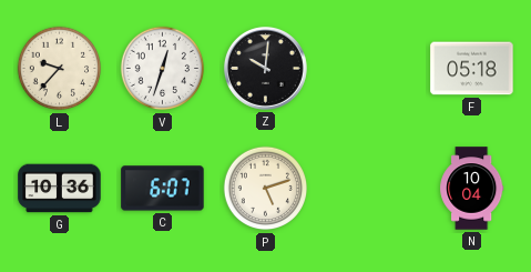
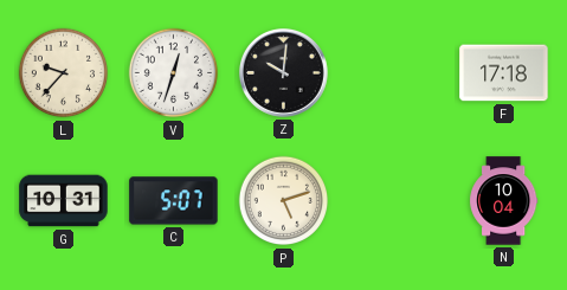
F: 05:18 -> 17:18
G: 10:36 -> 10:31
C: 6:07 -> 5:07
